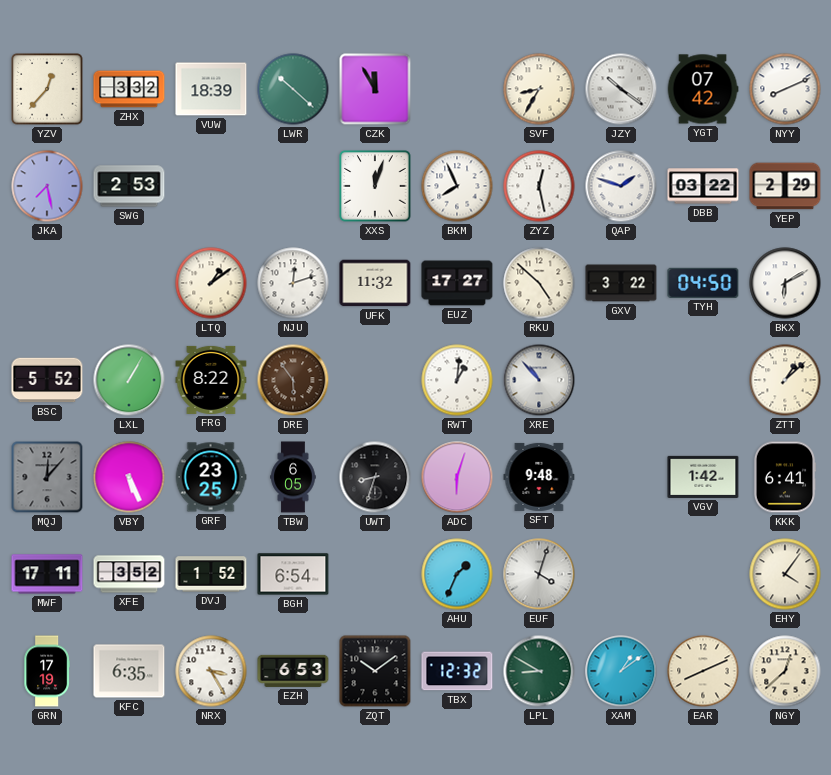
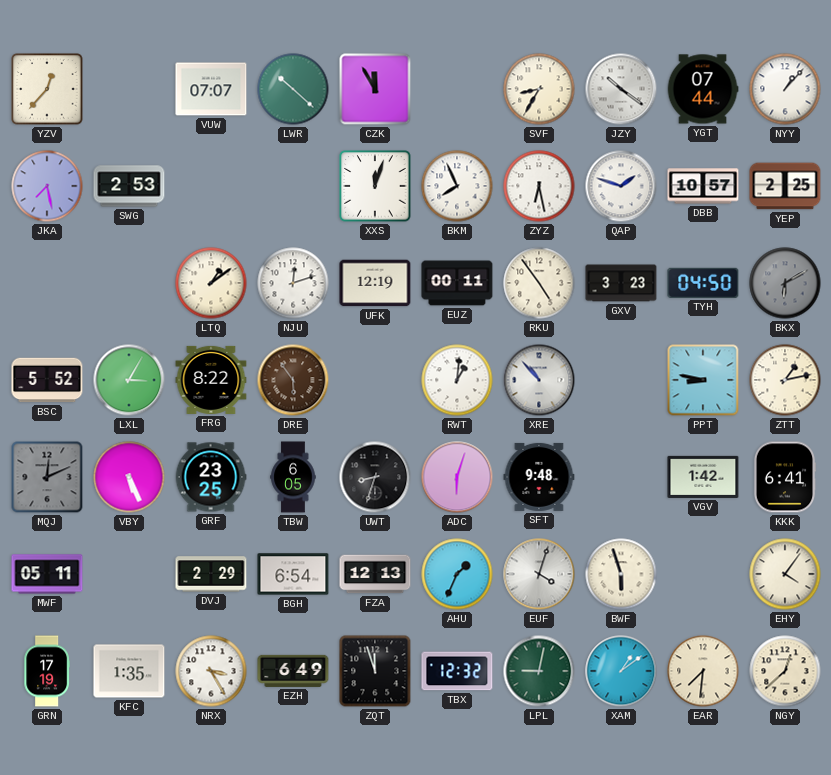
ZHX: 3:32 -> none
VUW: 18:39 -> 07:07
YGT: 07:42 -> 07:44
NYY: 8:11 -> 1:07
ZYZ: 12:28 -> 6:28
DBB: 03:22 -> 10:57
YEP: 2:29 -> 2:25
UFK: 11:32 -> 12:19
EUZ: 17:27 -> 00:11
RKU: 4:52 -> 4:54
GXV: 3:22 -> 3:23
BKX dial: white -> grey
LXL: 1:05 -> 3:05
PPT: none -> 8:47
ZTT: 1:08 -> 1:13
MQJ: 12:07 -> 12:11
MWF: 17:11 -> 05:11
XFE: 3:52 -> none
DVJ: 1:52 -> 2:29
FZA: none -> 12:13
BWF: none -> 5:57
KFC: 6:35 -> 1:35
EZH: 6:53 -> 6:49
ZQT: 10:09 -> 11:57
LPL: 8:50 -> 9:02
EAR: 8:11 -> 7:31
